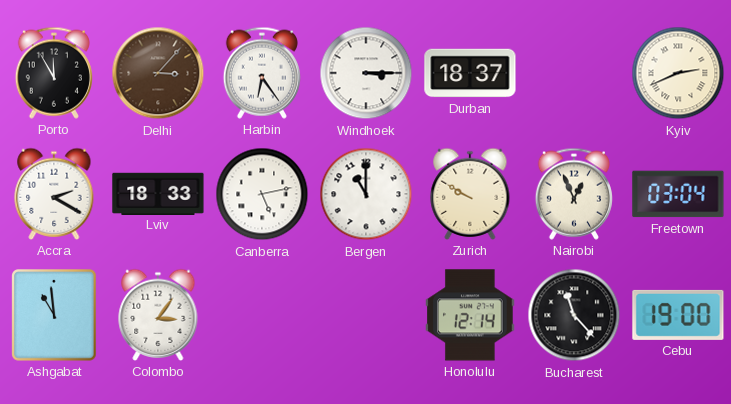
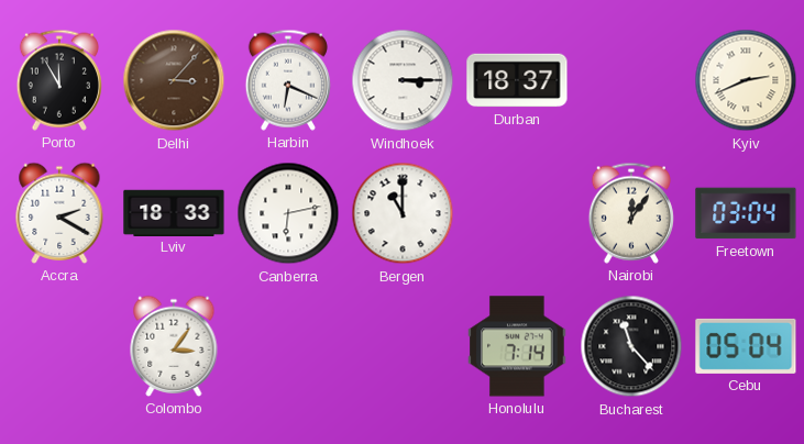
Harbin: 6:24 -> 6:19
Canberra: 5:13 -> 6:13
Zurich: 9:50 -> none
Nairobi: 12:56 -> 12:06
Ashgabat: 10:59 -> none
Honolulu: 12:14 -> 7:14
Cebu: 19:00 -> 05:04
